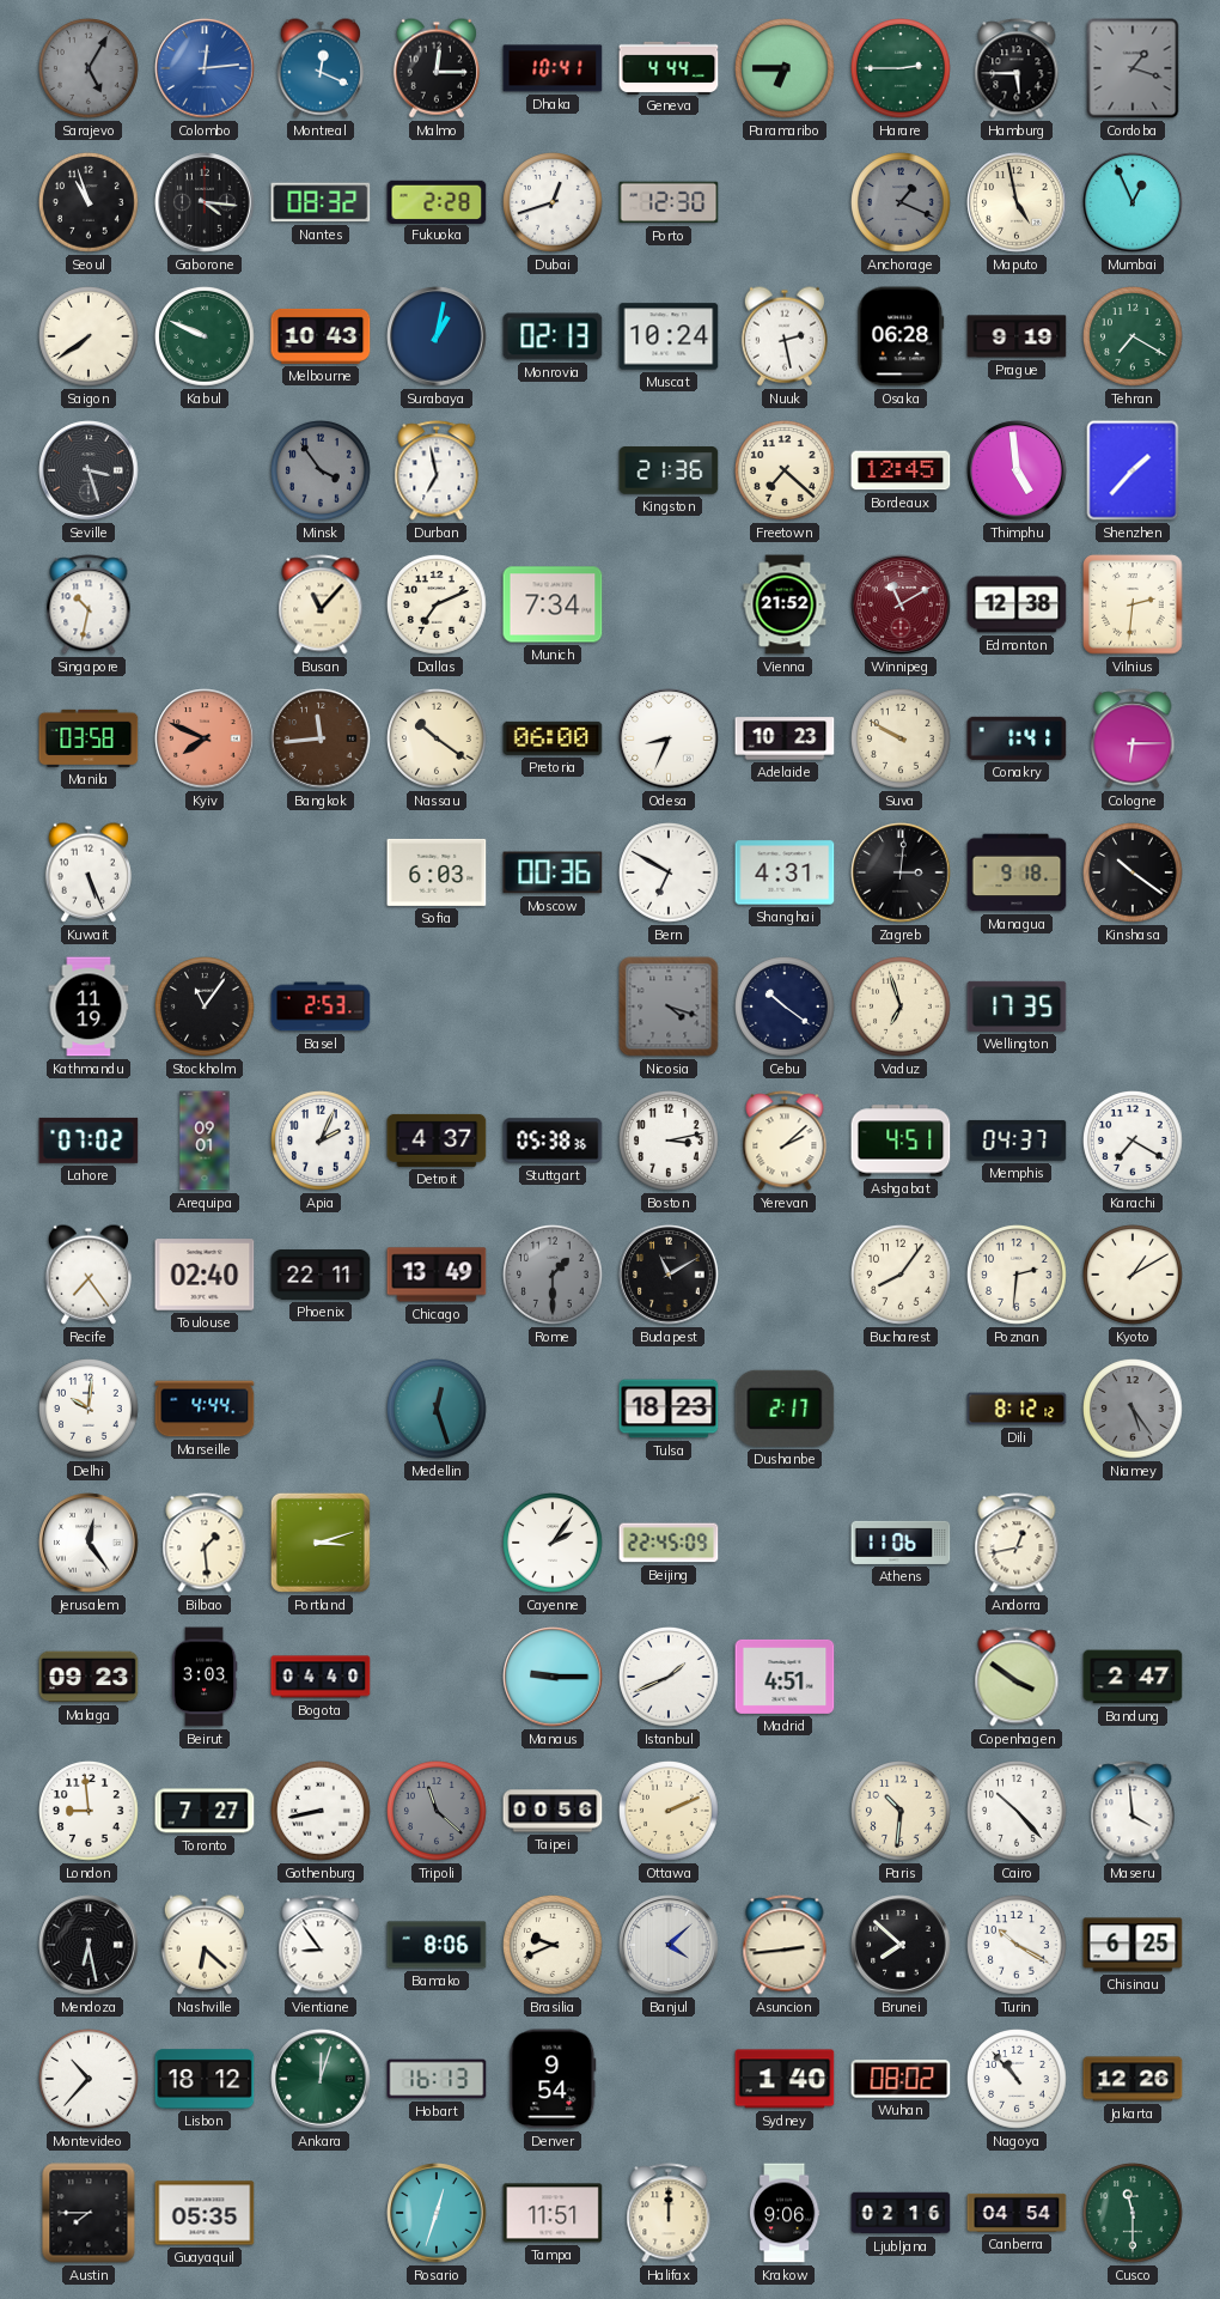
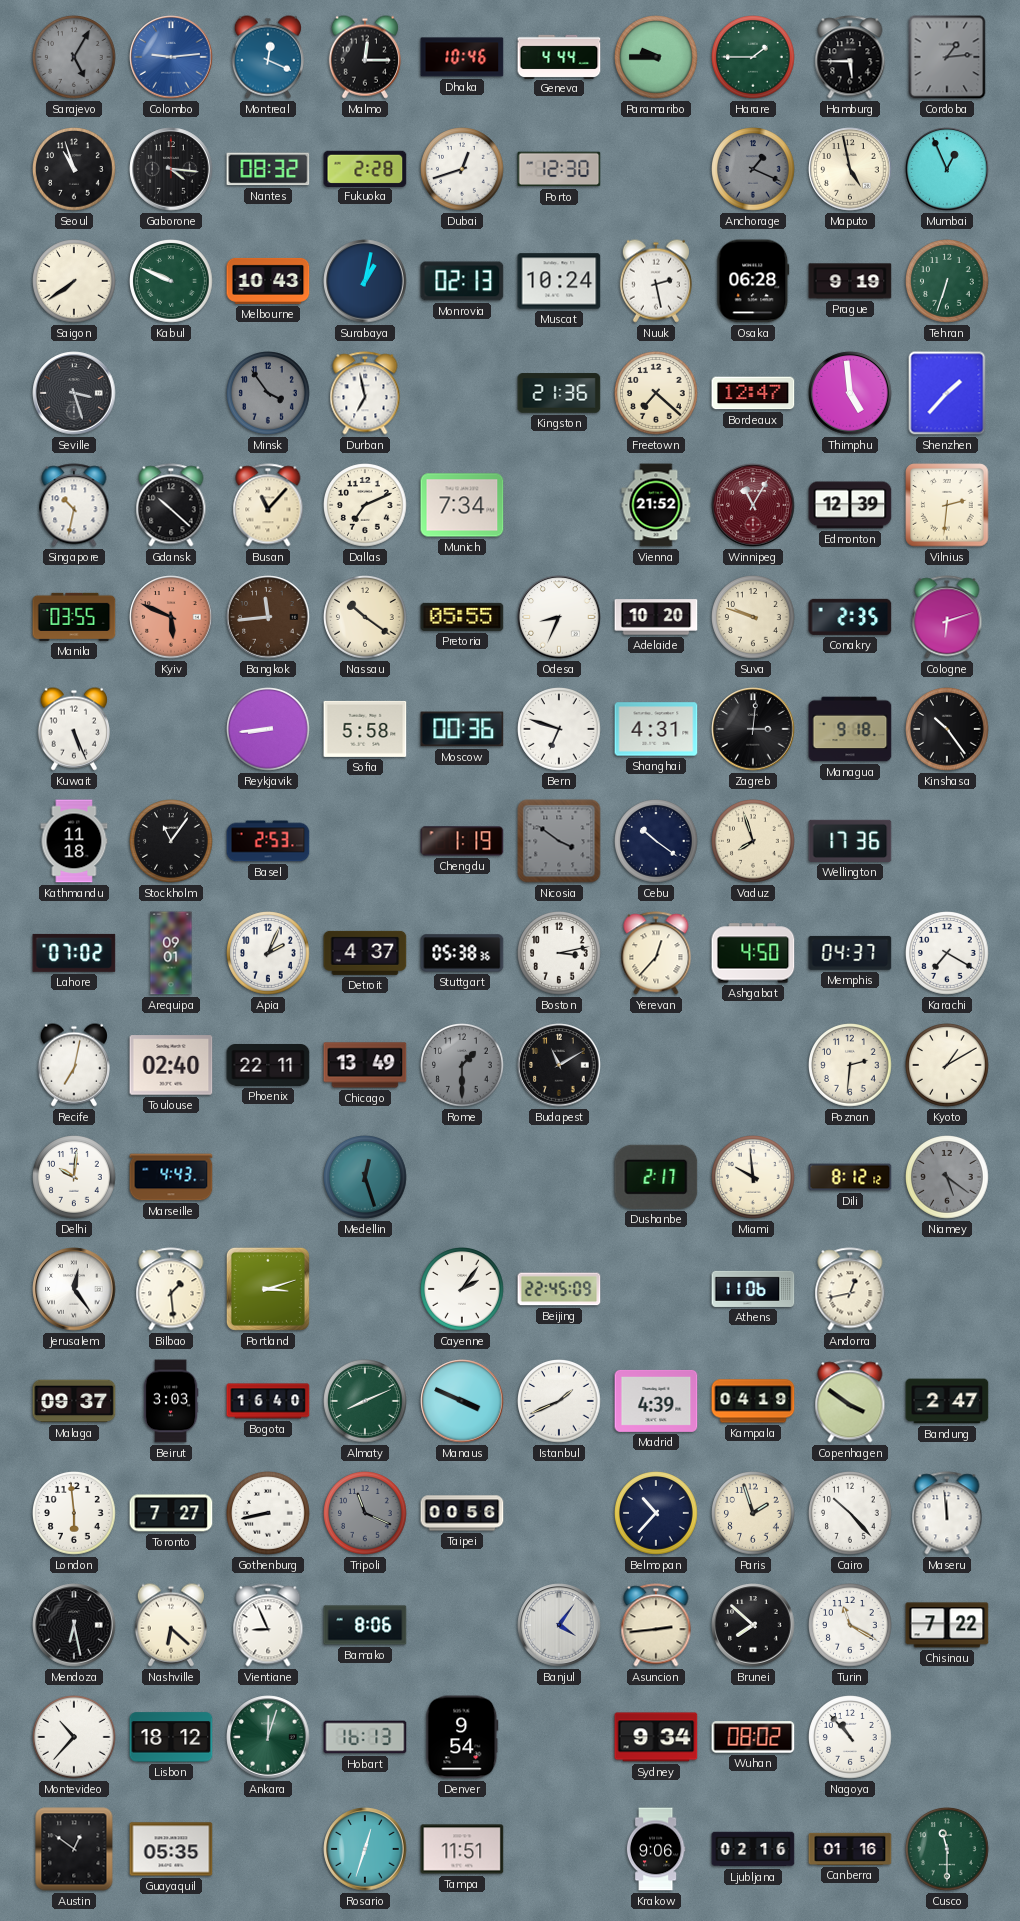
Colombo: 12:14 -> 9:14
Dhaka: 10:41 -> 10:46
Paramaribo: 6:45 -> 9:45
Harare: 2:45 -> 1:45
Cordoba: 1:18 -> 1:14
Tehran: 7:20 -> 6:33
Bordeaux: 12:45 -> 12:47
Gdansk: none -> 10:22
Winnipeg: 11:10 -> 11:05
Edmonton: 12:38 -> 12:39
Manila: 03:58 -> 03:55
Kyiv: 7:49 -> 5:49
Pretoria: 06:00 -> 05:55
Adelaide: 10:23 -> 10:20
Suva: 9:50 -> 9:48
Conakry: 1:41 -> 2:35
Cologne: 6:15 -> 6:12
Reykjavik: none -> 8:44
Sofia: 6:03 -> 5:58
Bern: 6:50 -> 6:48
Kinshasa: 10:21 -> 10:24
Kathmandu: 11:19 -> 11:18
Chengdu: none -> 1:19
Nicosia: 4:18 -> 3:51
Vaduz: 6:57 -> 7:57
Wellington: 17:35 -> 17:36
Yerevan: 2:08 -> 12:37
Ashgabat: 4:51 -> 4:50
Recife: 7:24 -> 7:02
Bucharest: 8:06 -> none
Marseille: 4:44 -> 4:43
Tulsa: 18:23 -> none
Miami: none -> 9:59
Niamey: 5:24 -> 5:21
Malaga: 09:23 -> 09:37
Bogota: 04:40 -> 16:40
Almaty: none -> 8:11
Manaus: 9:15 -> 3:49
Madrid: 4:51 -> 4:39
Kampala: none -> 04:19
London: 8:59 -> 5:59
Tripoli: 11:22 -> 11:19
Ottawa: 2:11 -> none
Belmopan: none -> 10:37
Paris: 10:31 -> 1:57
Maseru: 3:59 -> 11:59
Vientiane: 8:54 -> 8:56
Brasilia: 9:41 -> none
Banjul: 4:08 -> 4:06
Turin: 10:20 -> 11:20
Chisinau: 6:25 -> 7:22
Sydney: 1:40 -> 9:34
Jakarta: 12:26 -> none
Austin: 7:45 -> 12:51
Halifax: 12:00 -> none
Canberra: 04:54 -> 01:16
